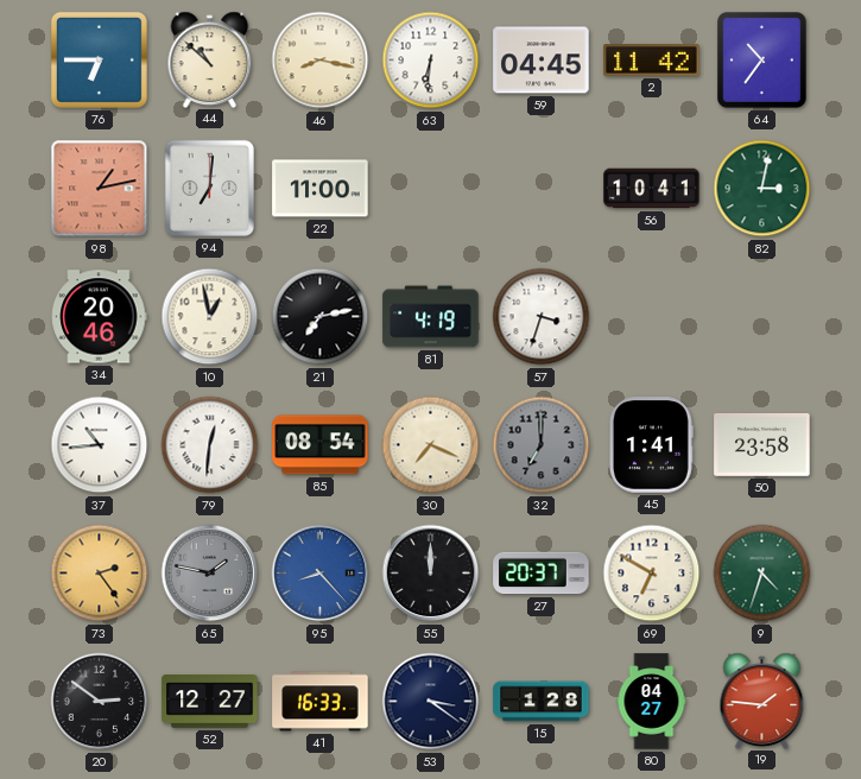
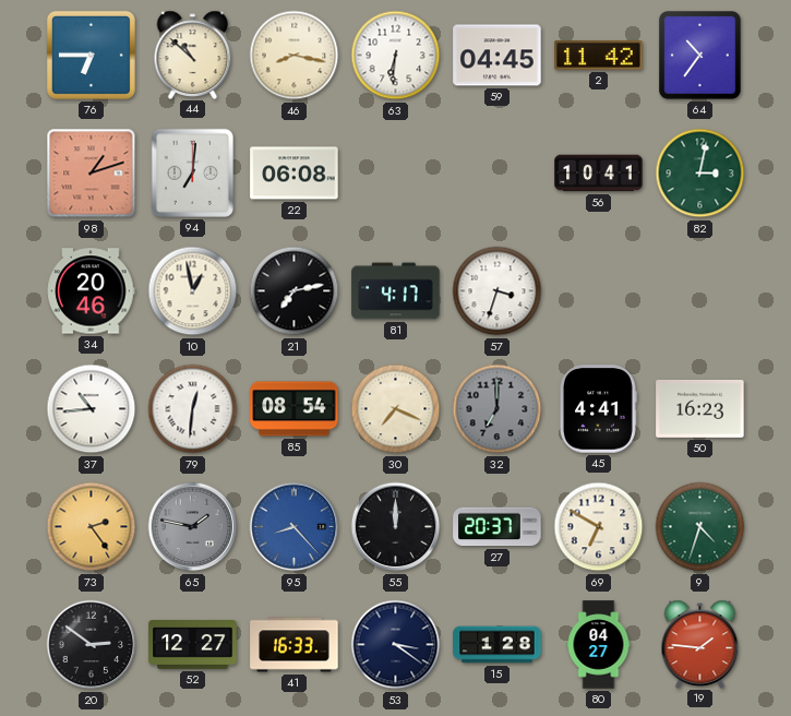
98: 1:13 -> 1:12
22: 11:00 -> 06:08
81: 4:19 -> 4:17
45: 1:41 -> 4:41
50: 23:58 -> 16:23
